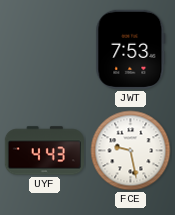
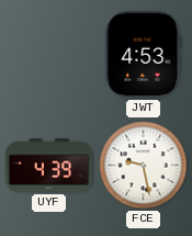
JWT: 7:53 -> 4:53
UYF: 4:43 -> 4:39
